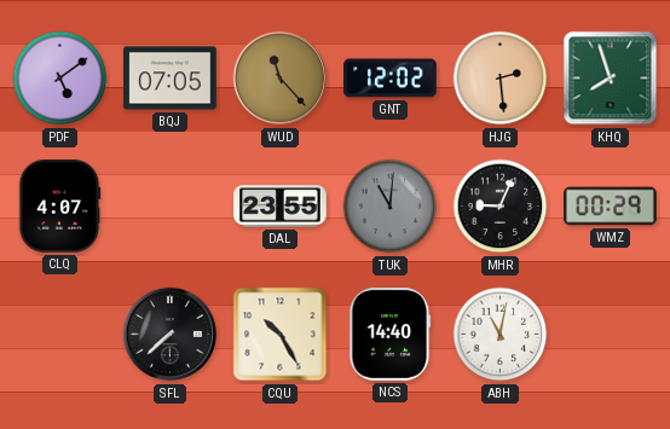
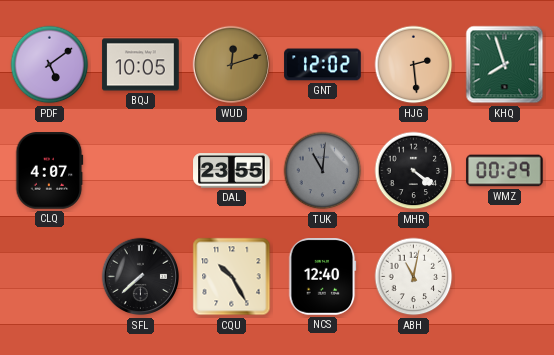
BQJ: 07:05 -> 10:05
WUD: 11:23 -> 12:12
MHR: 9:04 -> 4:21
NCS: 14:40 -> 12:40
